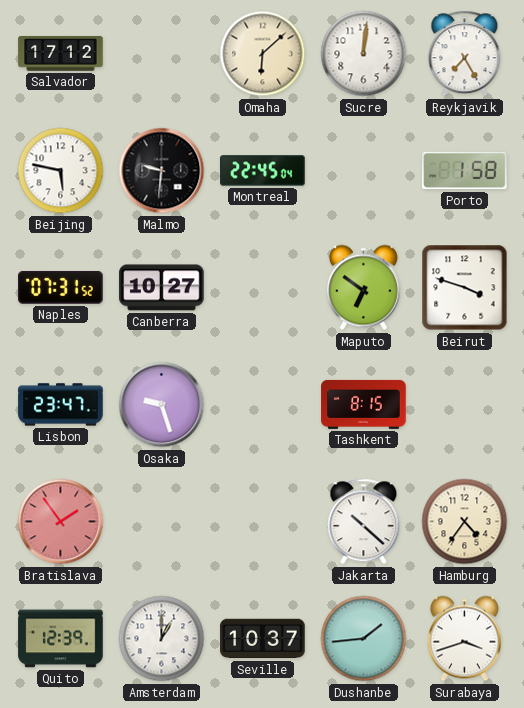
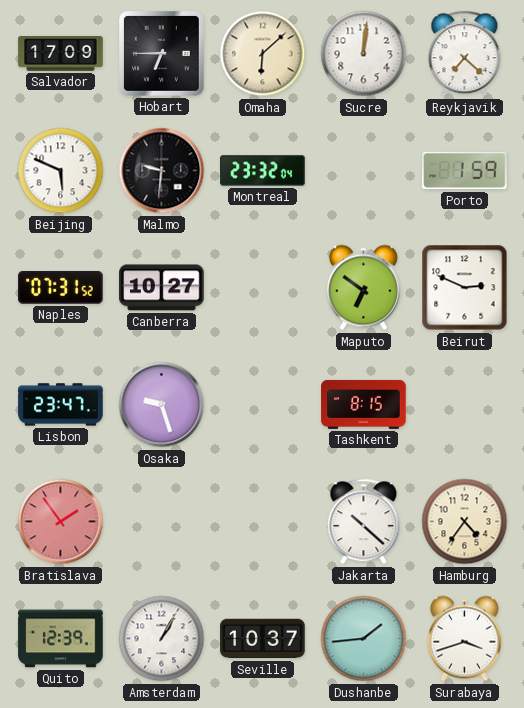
Salvador: 17:12 -> 17:09
Hobart: none -> 6:45
Reykjavik: 7:25 -> 7:22
Beijing: 5:47 -> 5:49
Montreal: 22:45 -> 23:32
Porto: 1:58 -> 1:59
Beirut: 3:48 -> 2:49
Amsterdam: 1:00 -> 1:05
